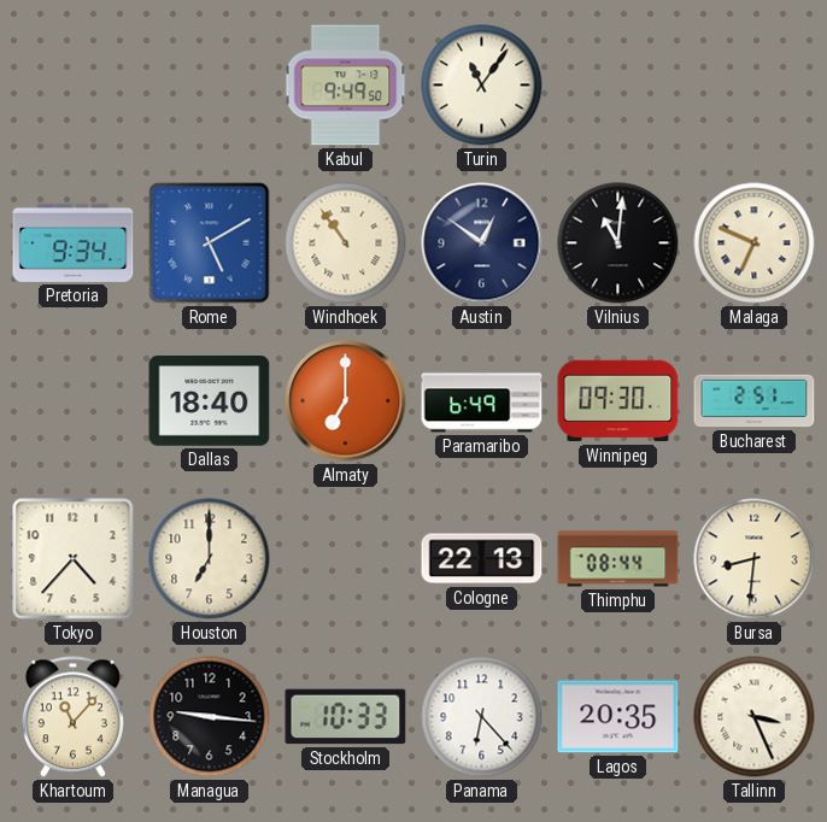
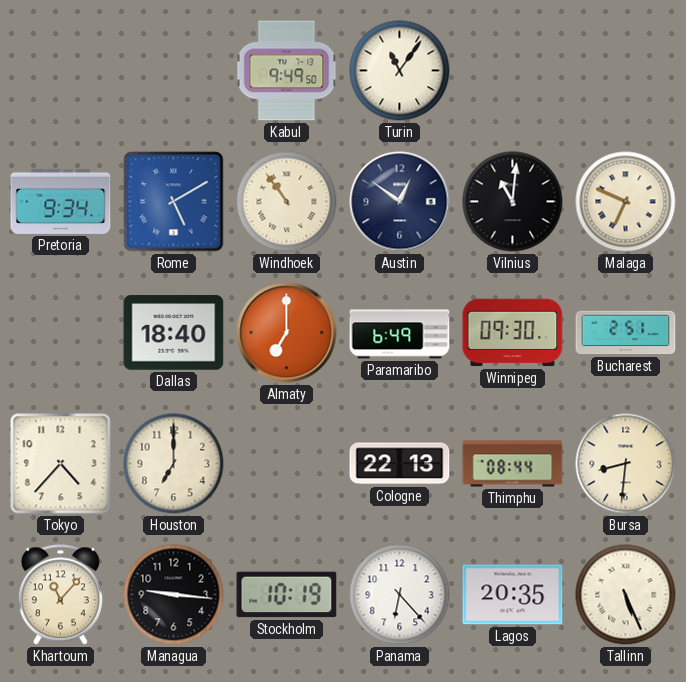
Stockholm: 10:33 -> 10:19
Tallinn: 3:26 -> 5:26
